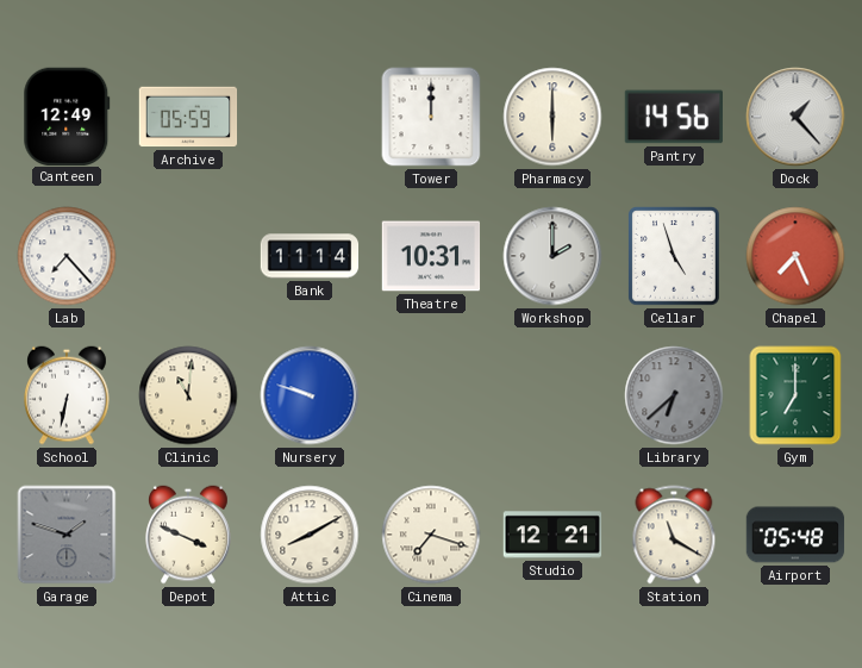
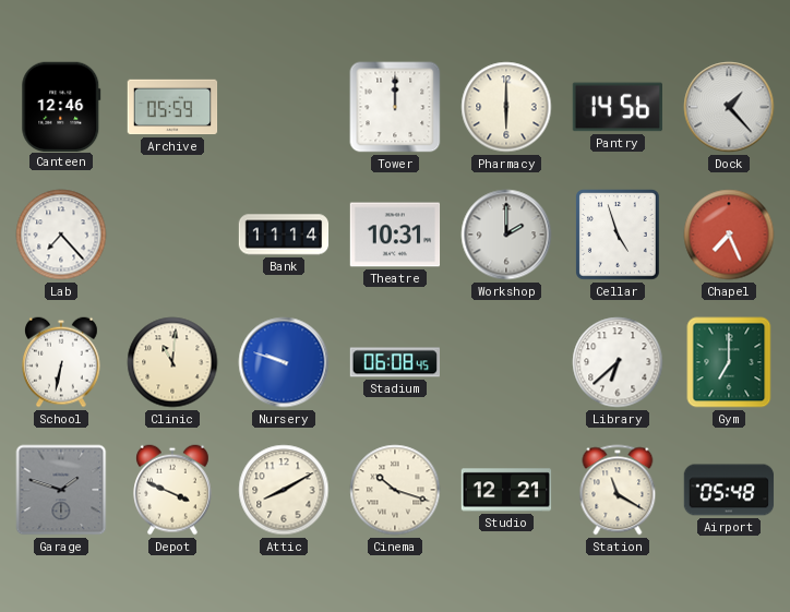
Canteen: 12:49 -> 12:46
Stadium: none -> 06:08
Library dial: grey -> white
Cinema: 7:18 -> 10:18
